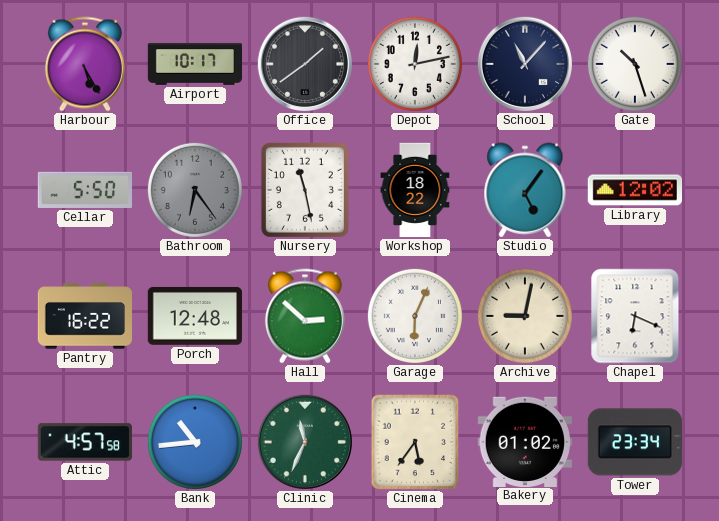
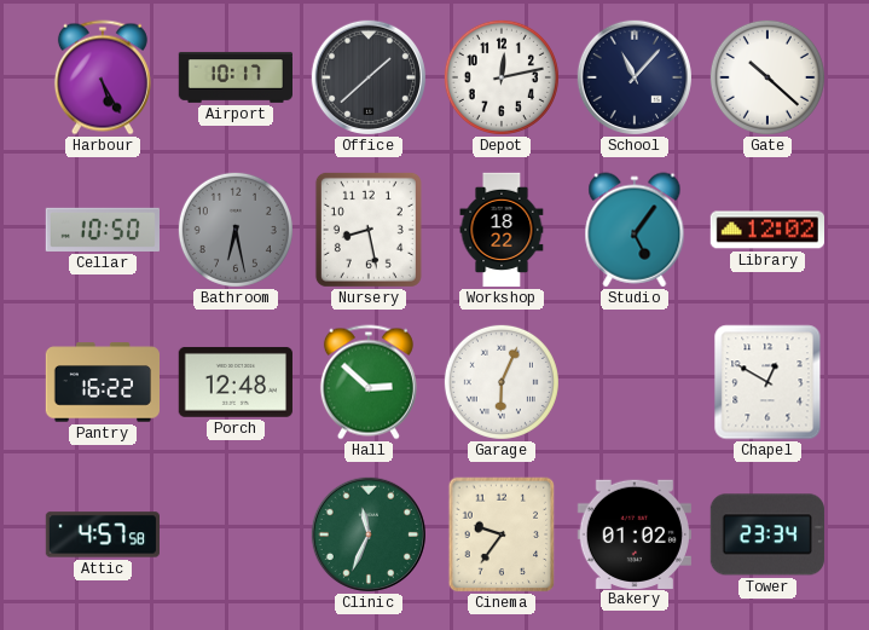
Office: 1:39 -> 1:38
Gate: 10:27 -> 10:22
Cellar: 5:50 -> 10:50
Bathroom: 6:24 -> 6:28
Nursery: 11:28 -> 8:28
Archive: 9:02 -> none
Chapel: 6:19 -> 12:50
Bank: 10:44 -> none
Cinema: 5:36 -> 9:36
